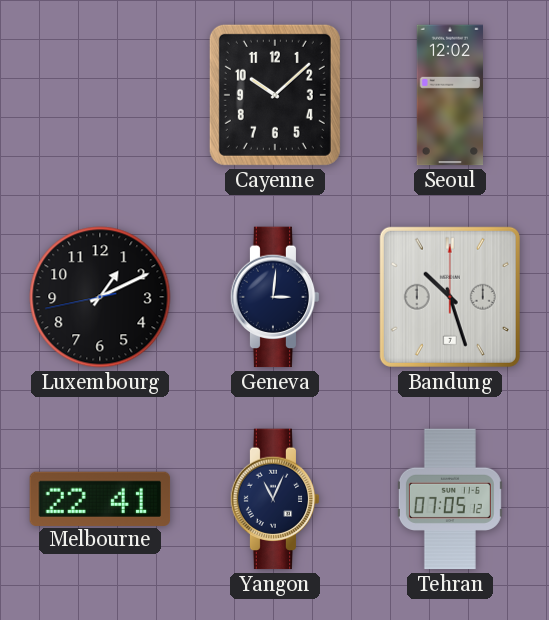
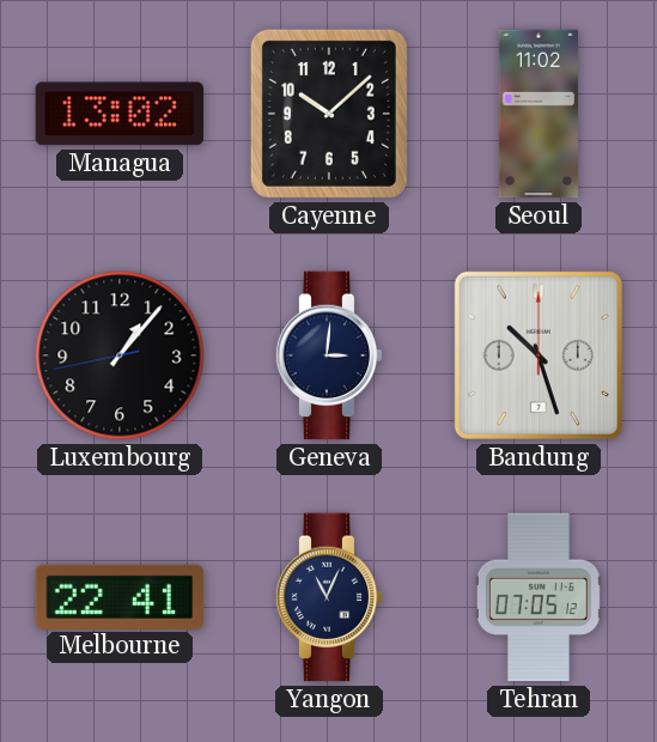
Managua: none -> 13:02
Seoul: 12:02 -> 11:02
Luxembourg: 1:10 -> 1:06
